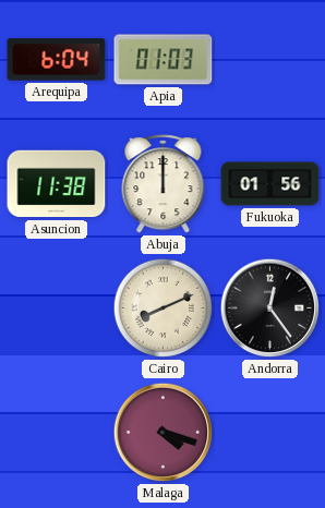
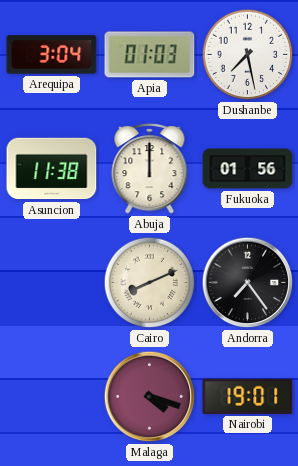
Arequipa: 6:04 -> 3:04
Dushanbe: none -> 7:28
Andorra: 12:24 -> 7:24
Nairobi: none -> 19:01
